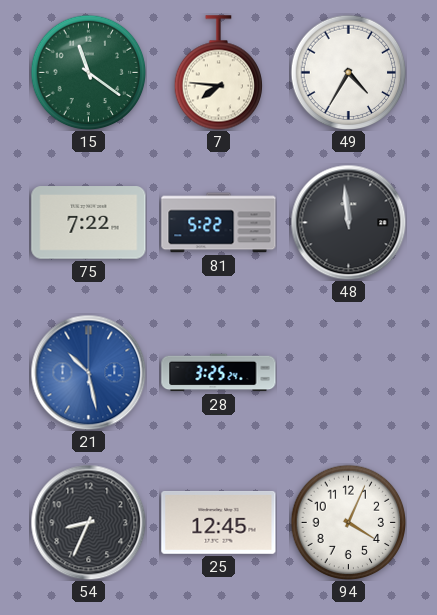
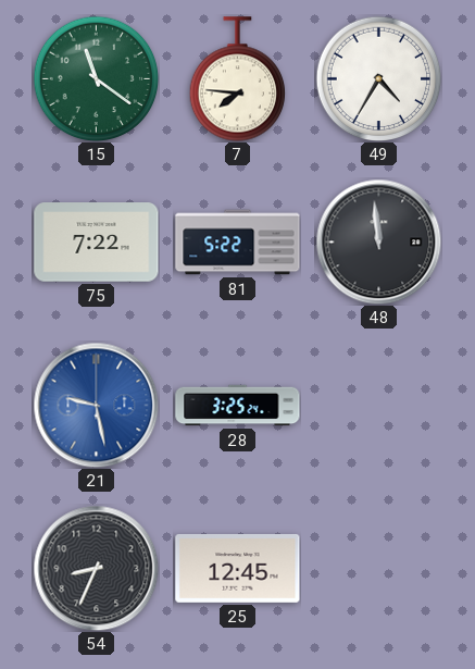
21: 10:28 -> 9:28
94: 4:04 -> none
